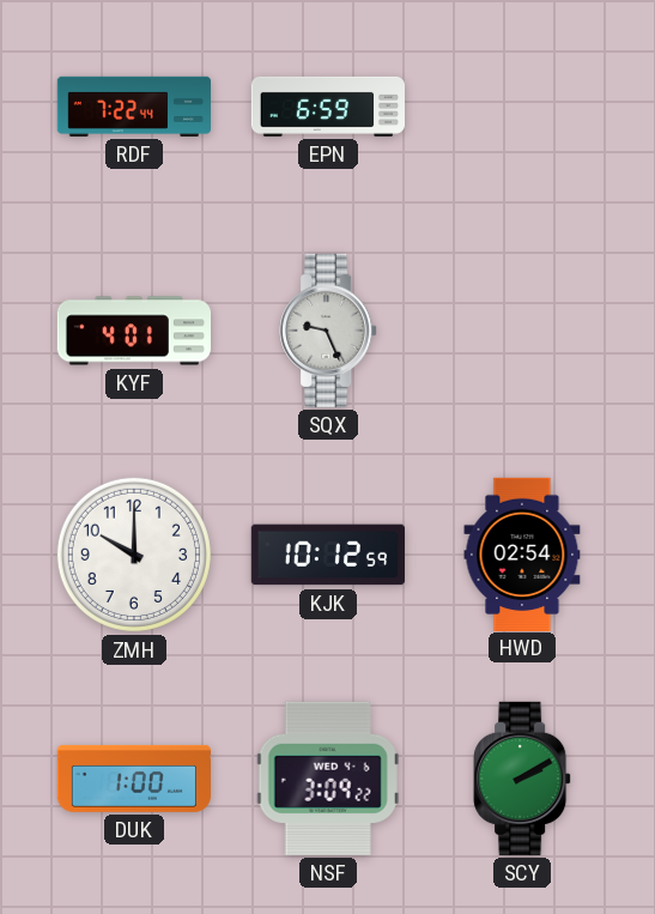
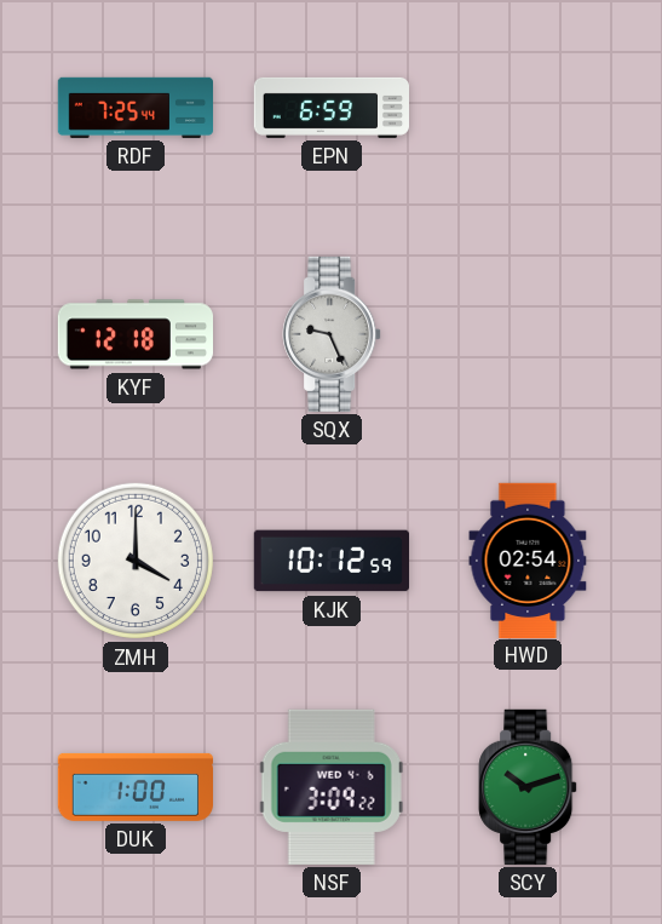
RDF: 7:22 -> 7:25
KYF: 4:01 -> 12:18
ZMH: 10:00 -> 4:00
SCY: 2:10 -> 10:12
